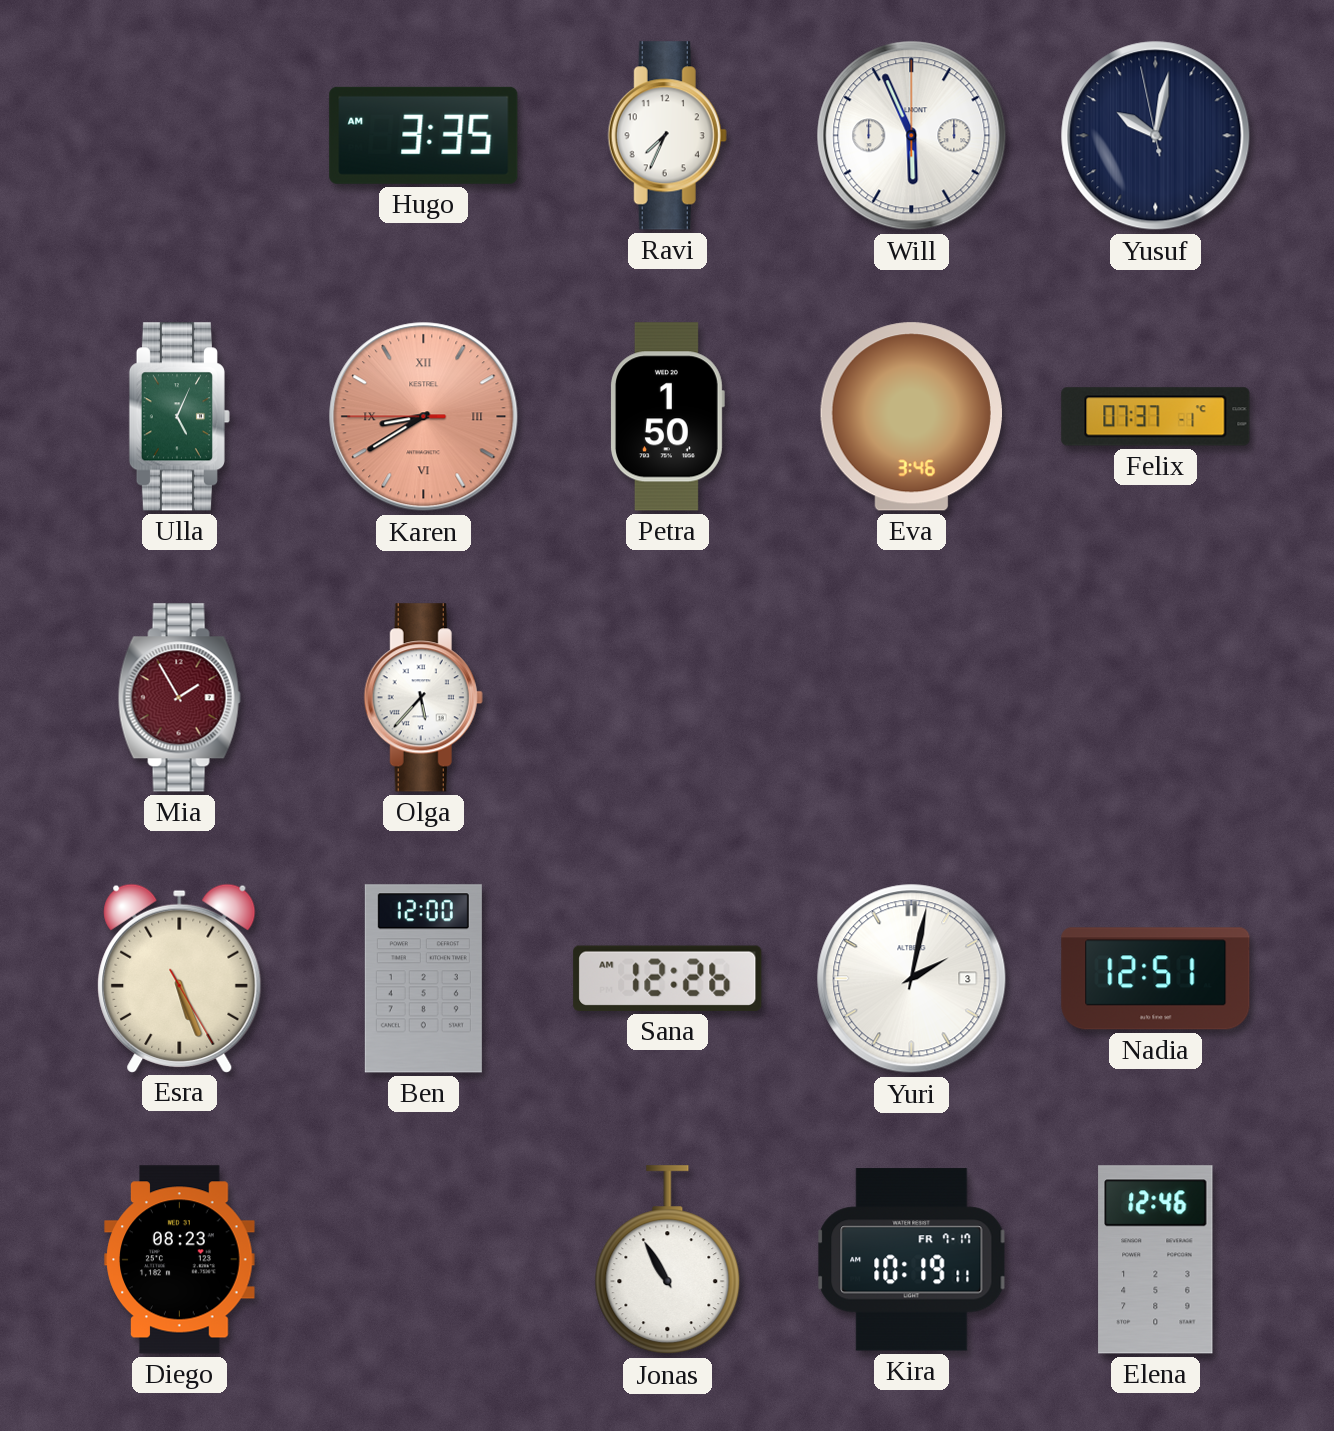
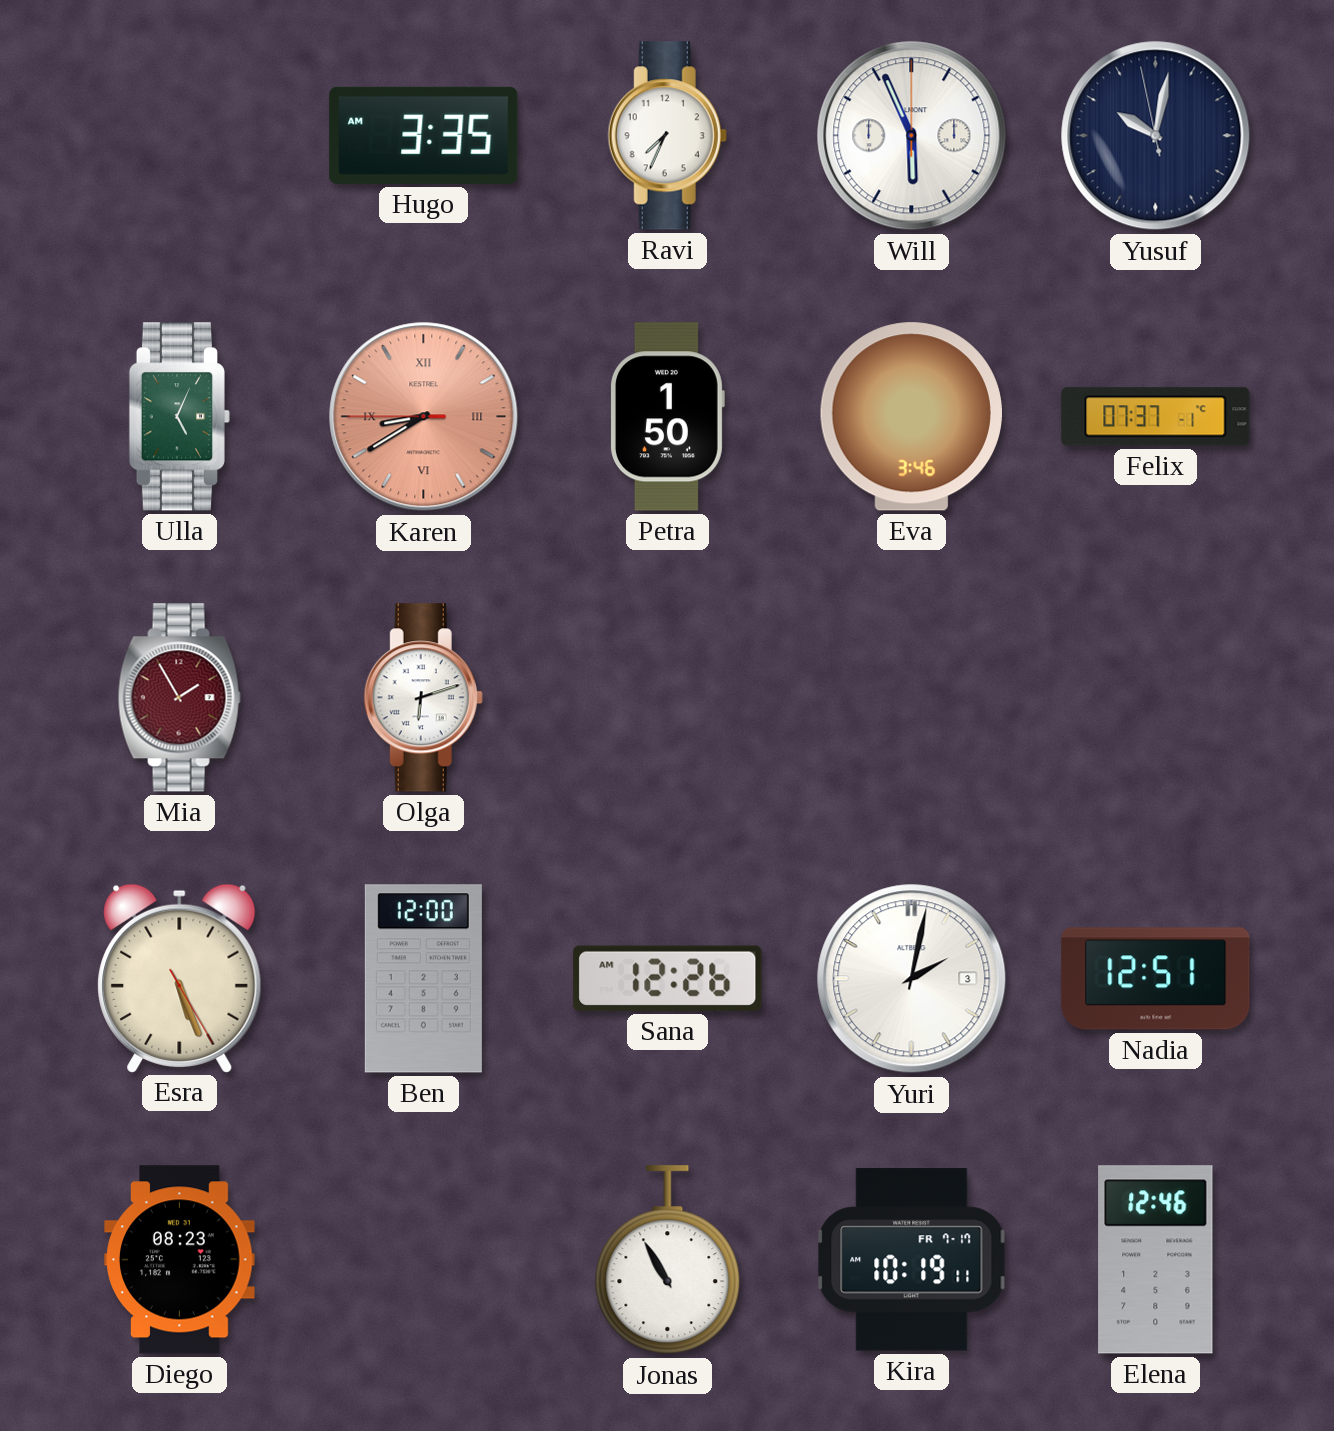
Olga: 5:37 -> 6:12
